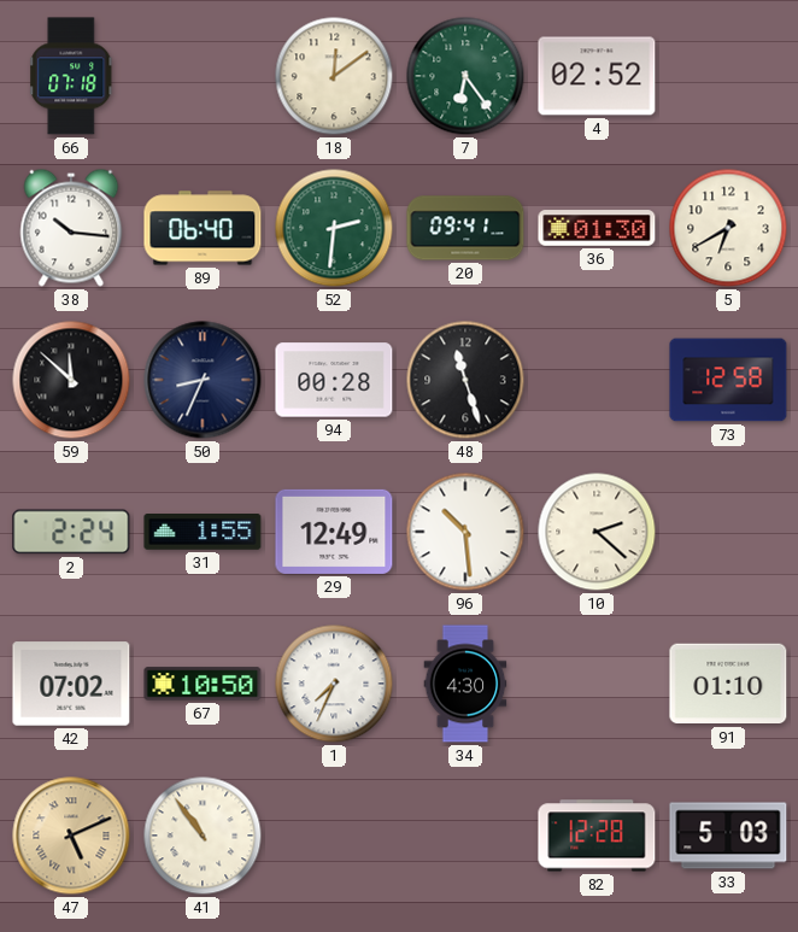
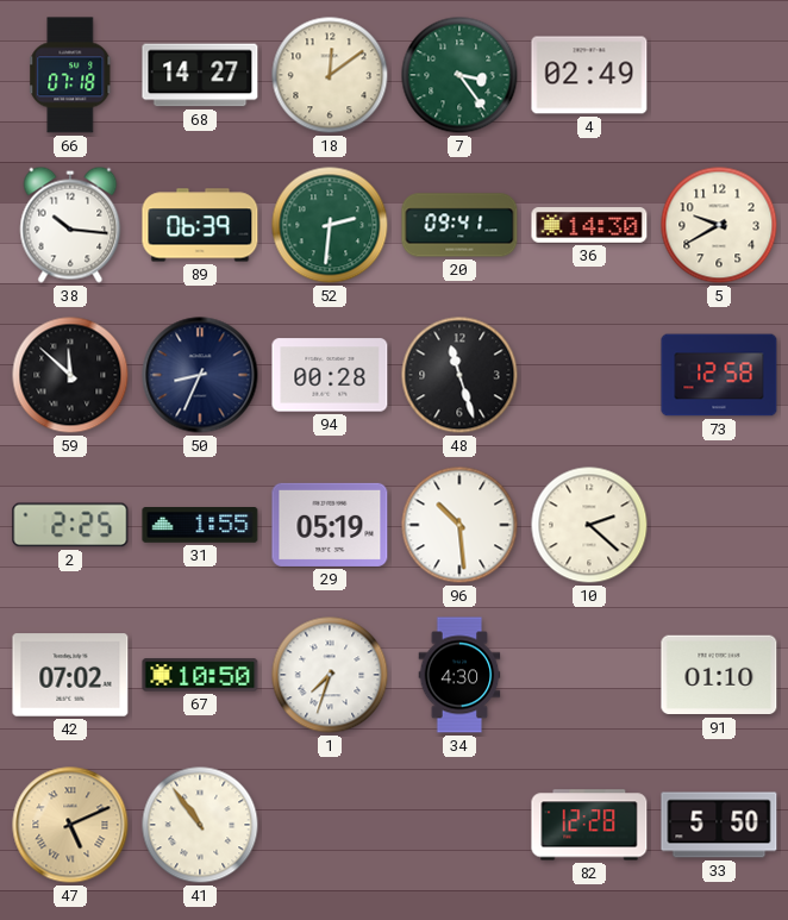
68: none -> 14:27
7: 6:24 -> 3:24
4: 02:52 -> 02:49
89: 06:40 -> 06:39
36: 01:30 -> 14:30
5: 6:40 -> 9:40
2: 2:24 -> 2:25
29: 12:49 -> 05:19
1: 7:34 -> 7:33
33: 5:03 -> 5:50
